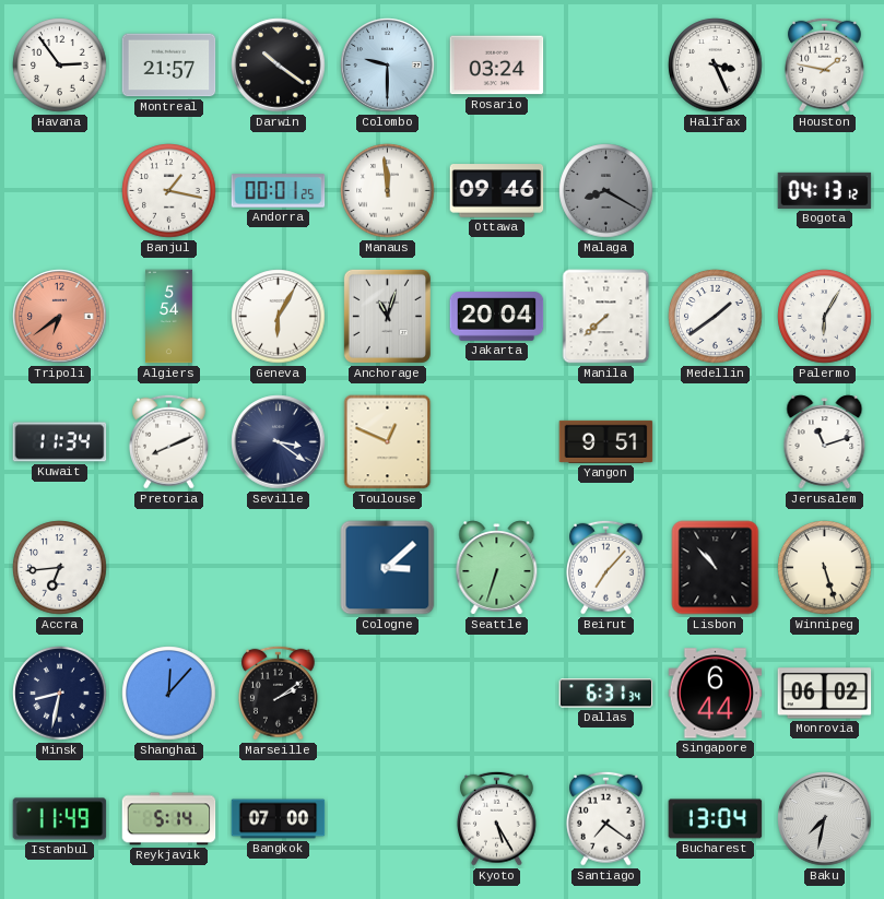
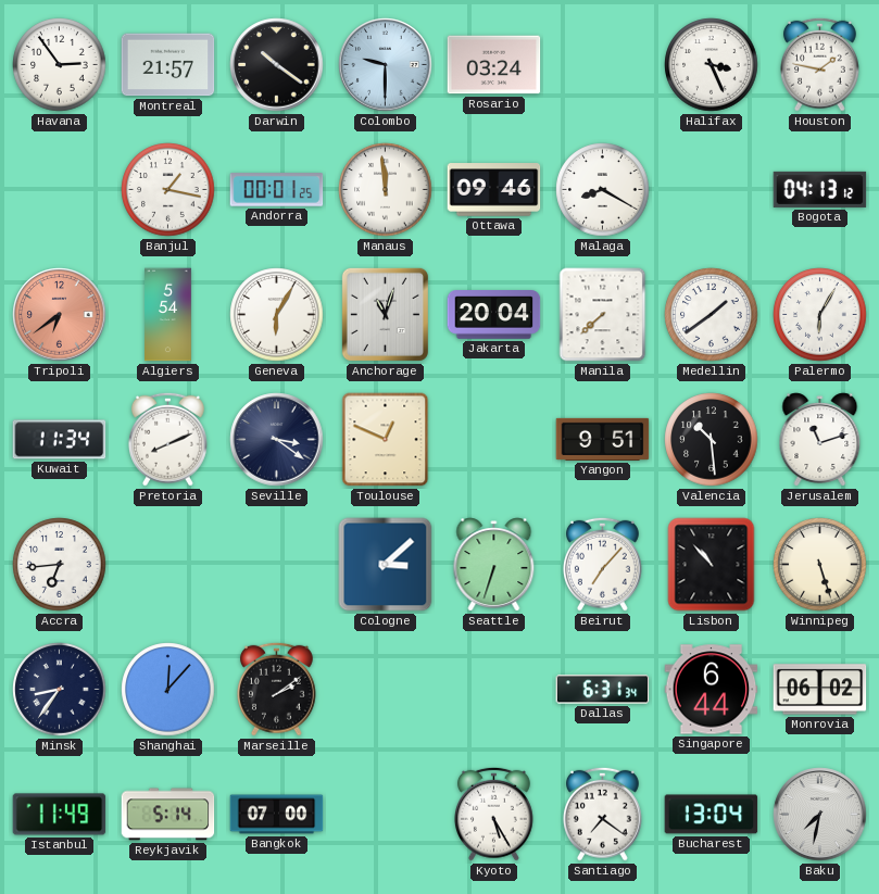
Malaga dial: grey -> white
Valencia: none -> 10:29
Minsk: 8:32 -> 8:36
